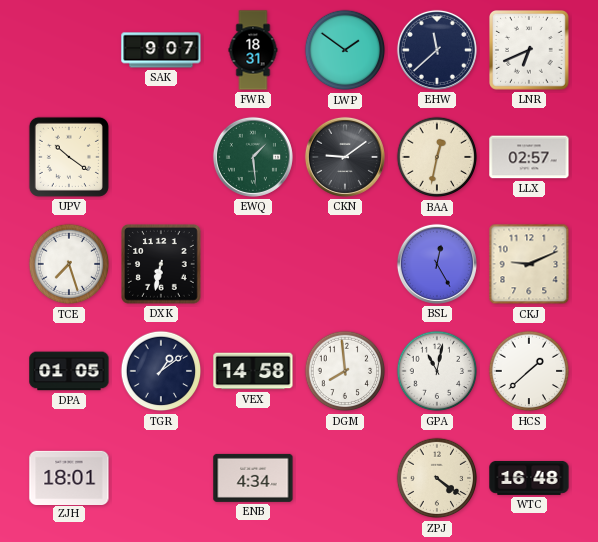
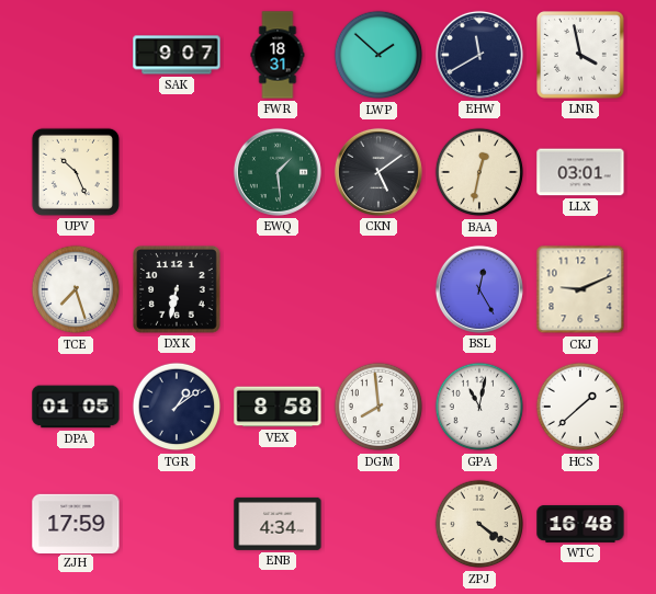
LWP: 1:51 -> 1:52
EHW: 11:38 -> 11:40
LNR: 6:41 -> 3:58
UPV: 10:21 -> 10:26
CKN: 9:09 -> 5:09
LLX: 02:57 -> 03:01
VEX: 14:58 -> 8:58
ZJH: 18:01 -> 17:59
